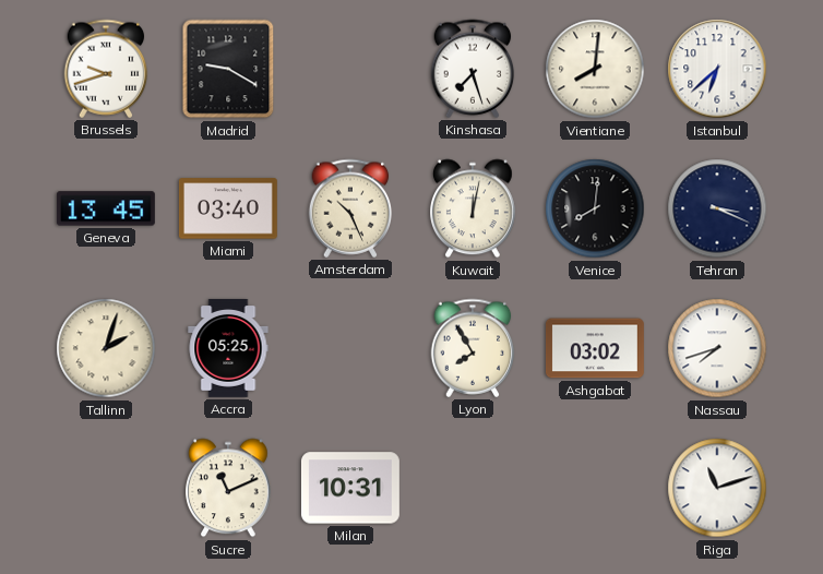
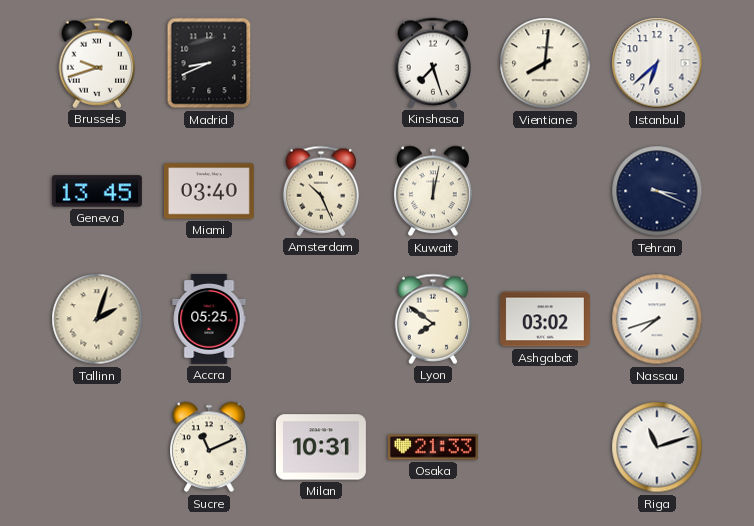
Madrid: 9:20 -> 8:41
Venice: 8:01 -> none
Lyon: 7:55 -> 7:51
Osaka: none -> 21:33
